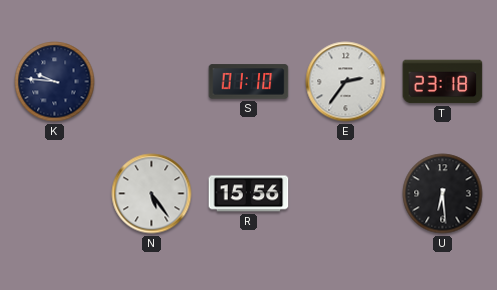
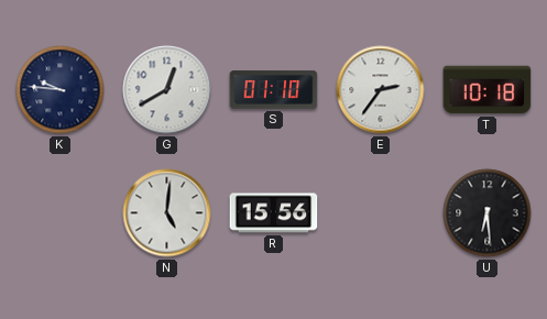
G: none -> 12:40
T: 23:18 -> 10:18
N: 5:24 -> 5:01
